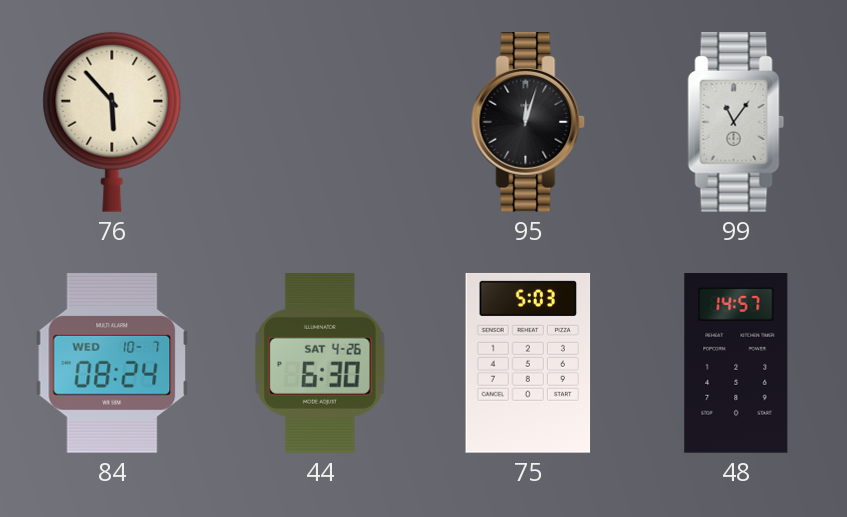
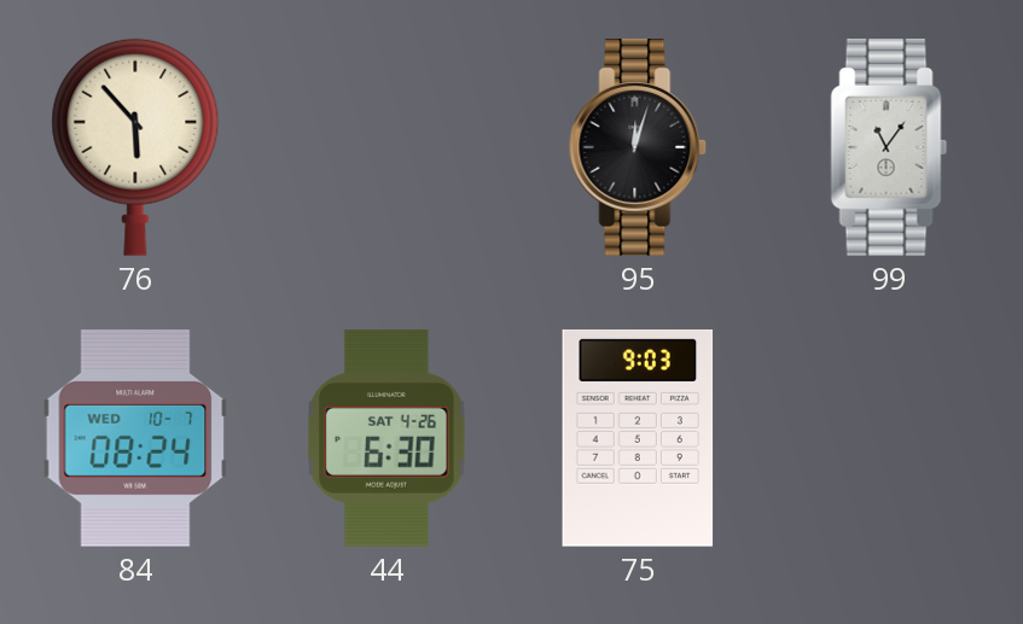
75: 5:03 -> 9:03
48: 14:57 -> none
